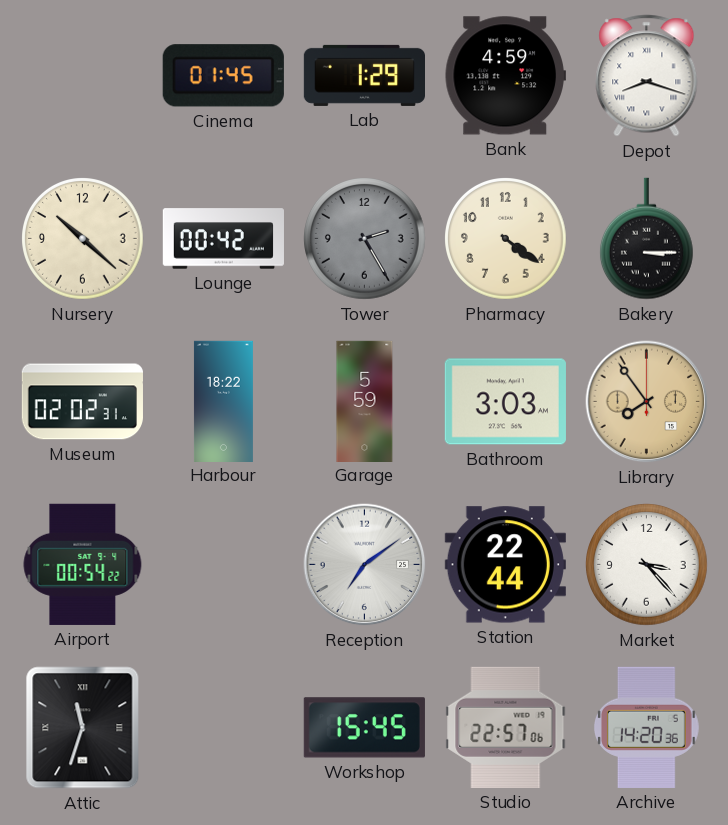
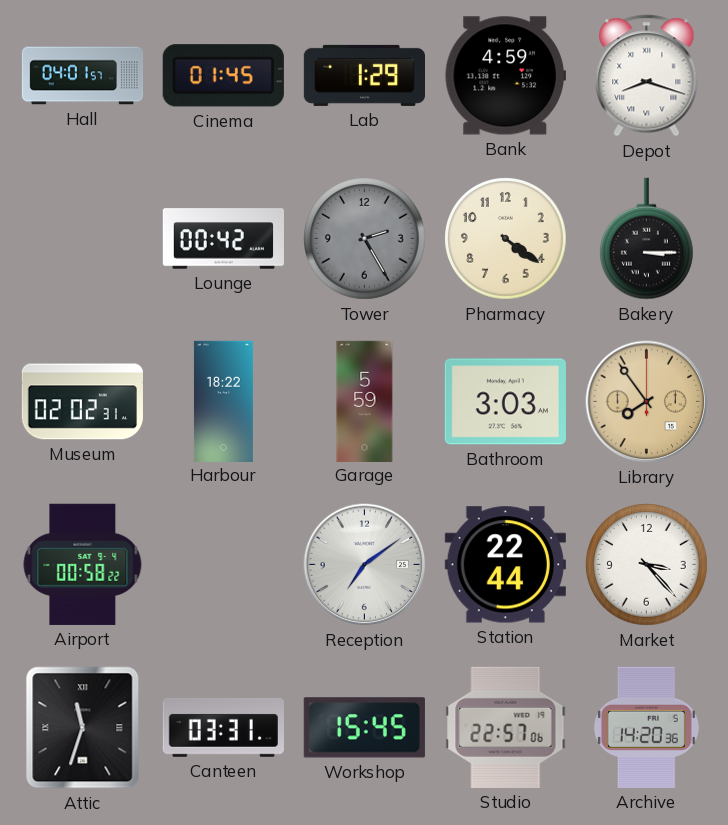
Hall: none -> 04:01
Nursery: 10:22 -> none
Airport: 00:54 -> 00:58
Canteen: none -> 03:31
